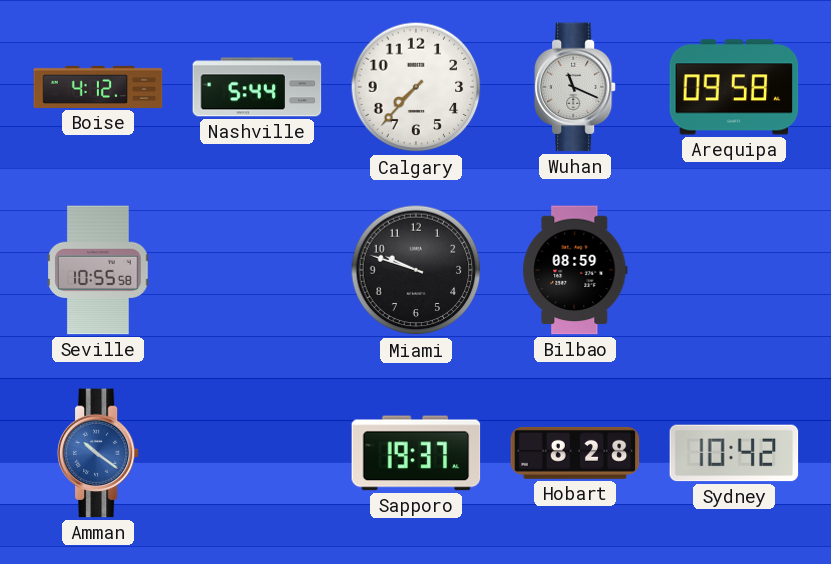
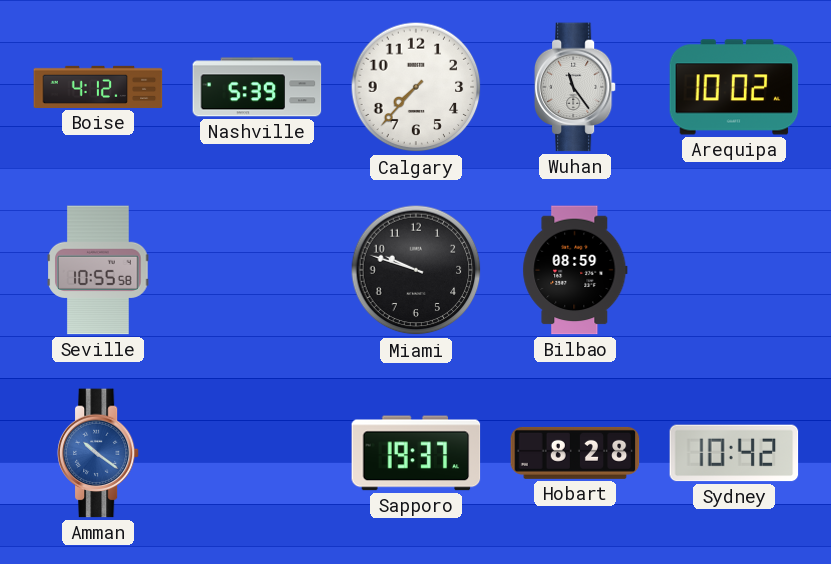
Nashville: 5:44 -> 5:39
Wuhan: 11:19 -> 11:24
Arequipa: 09:58 -> 10:02
